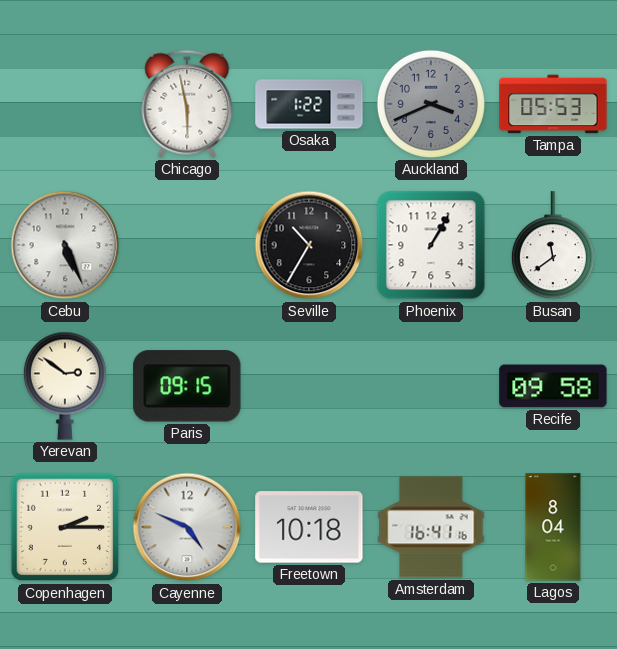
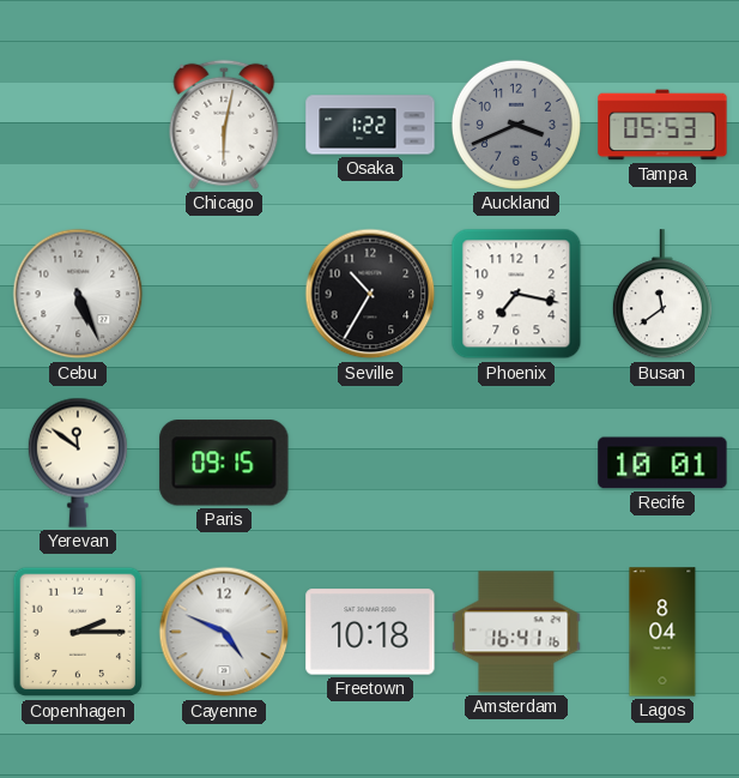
Chicago: 5:58 -> 6:02
Phoenix: 1:05 -> 7:17
Yerevan: 2:51 -> 11:51
Recife: 09:58 -> 10:01
